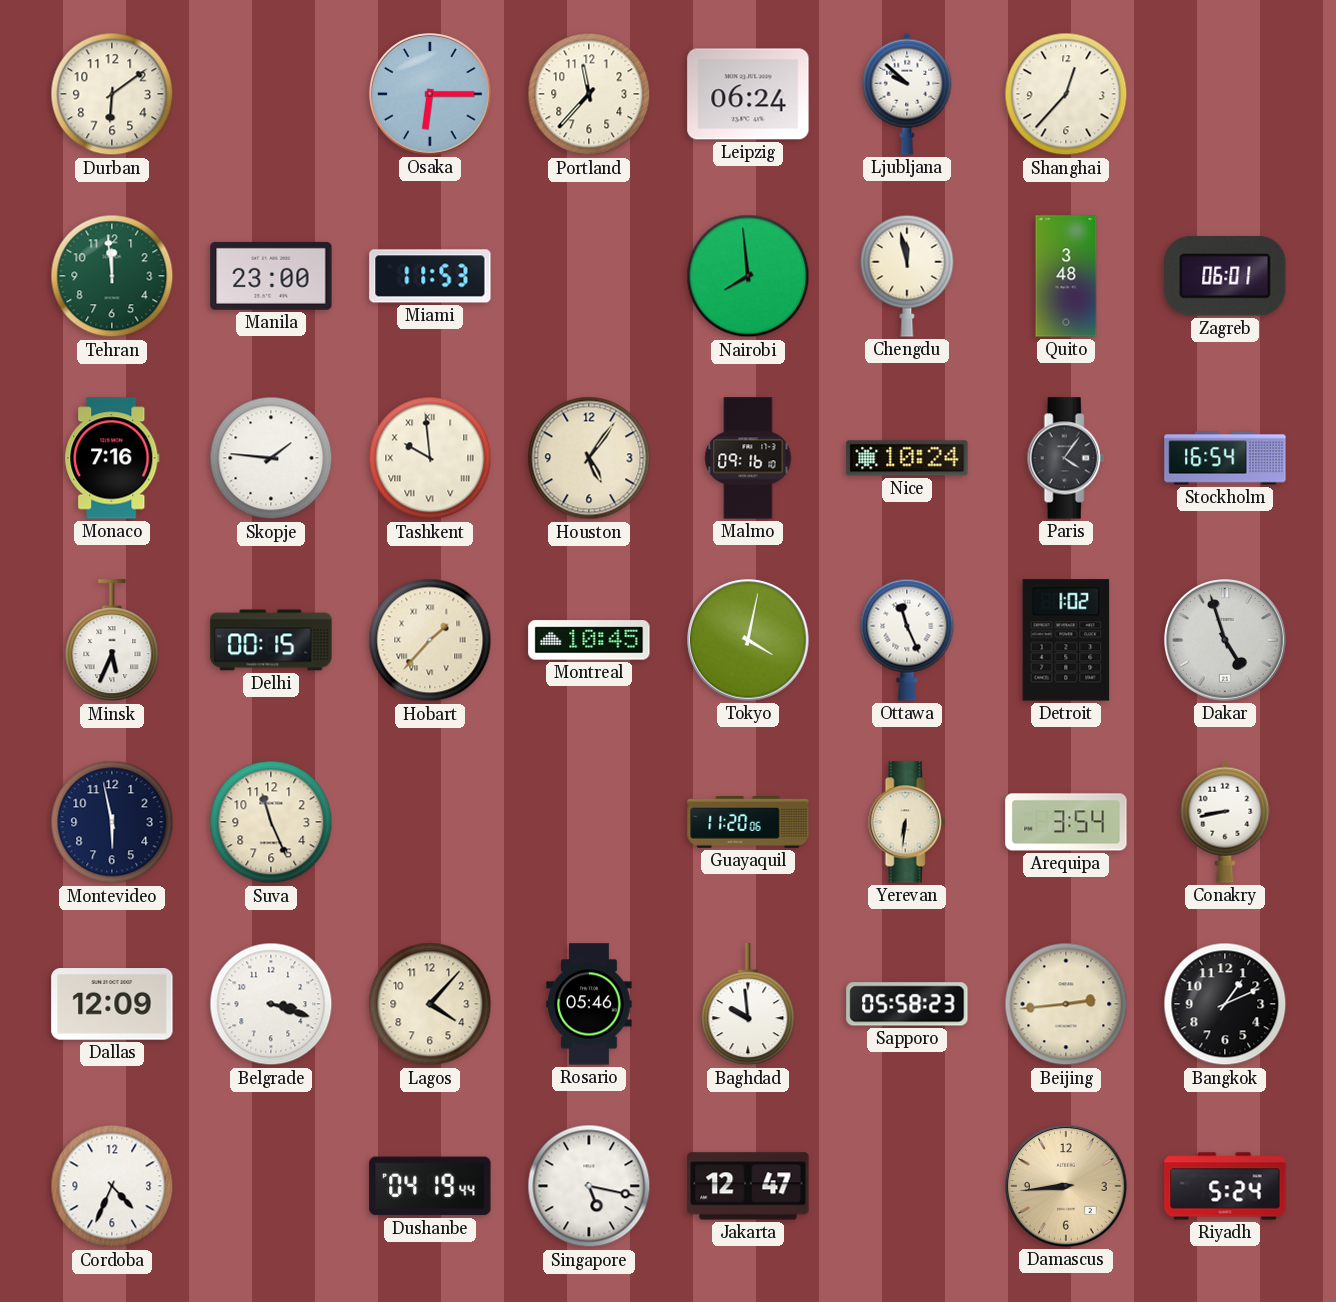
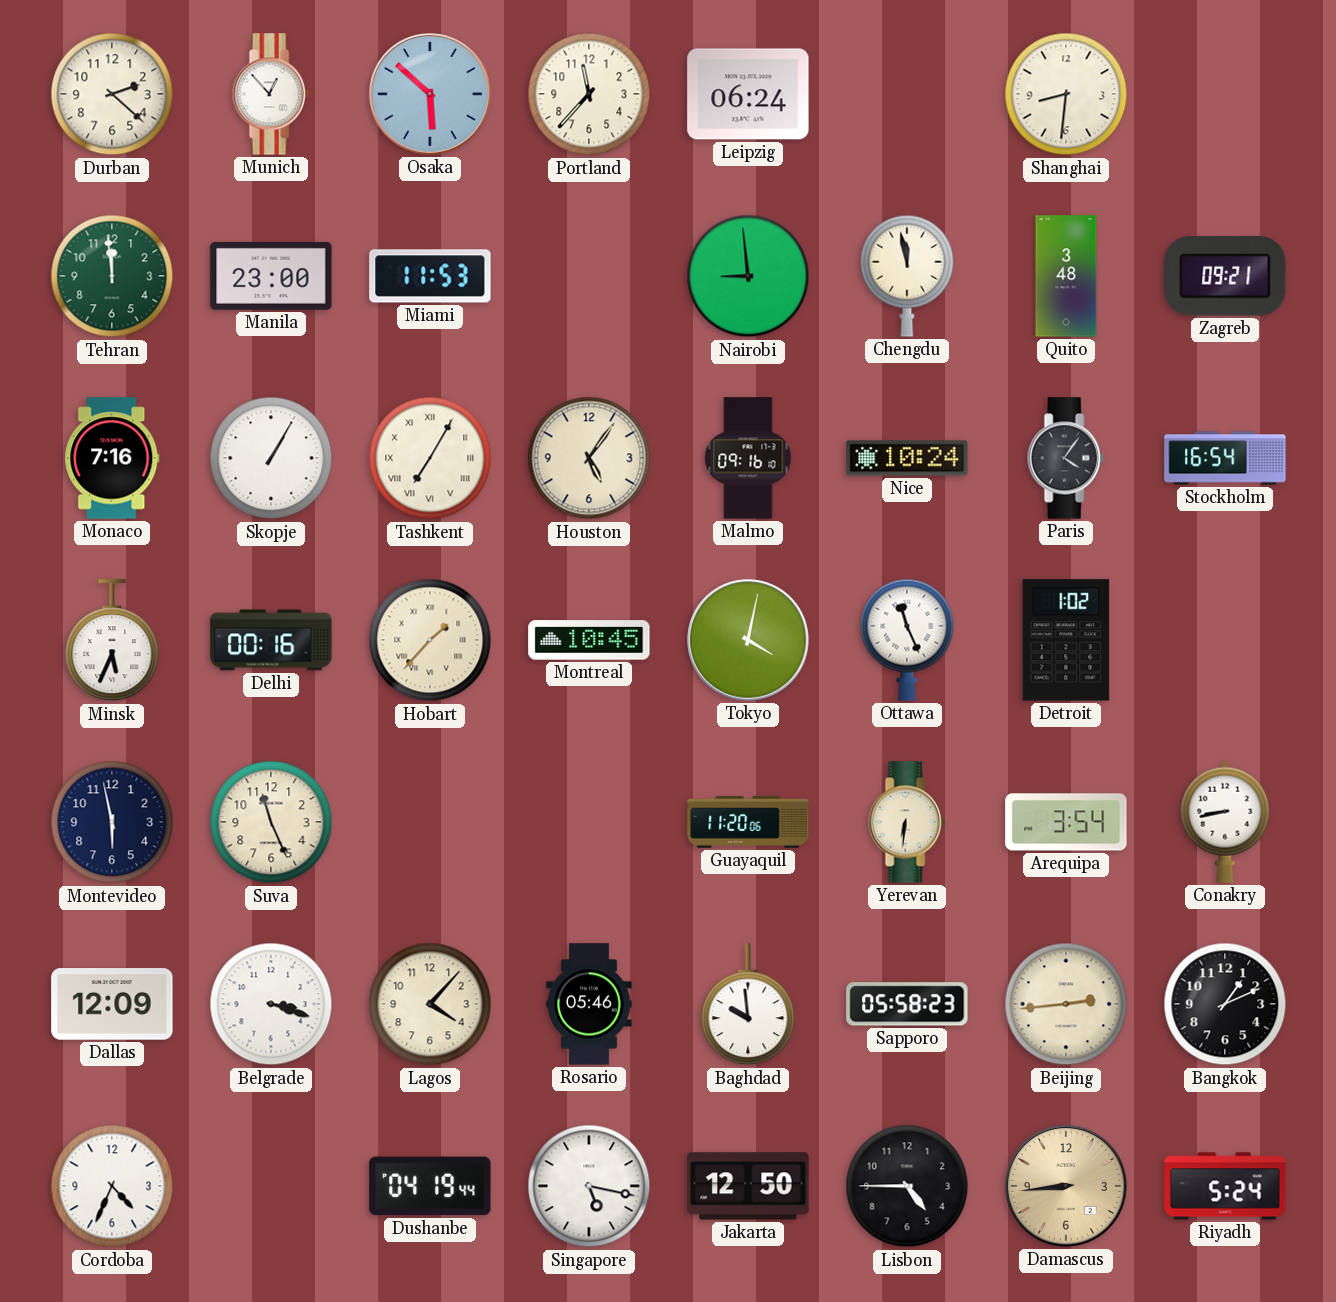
Durban: 6:09 -> 2:22
Munich: none -> 12:53
Osaka: 6:15 -> 5:52
Ljubljana: 9:52 -> none
Shanghai: 12:37 -> 8:31
Nairobi: 7:59 -> 8:59
Zagreb: 06:01 -> 09:21
Skopje: 1:46 -> 1:05
Tashkent: 9:59 -> 7:05
Delhi: 00:15 -> 00:16
Dakar: 4:57 -> none
Jakarta: 12:47 -> 12:50
Lisbon: none -> 4:45
